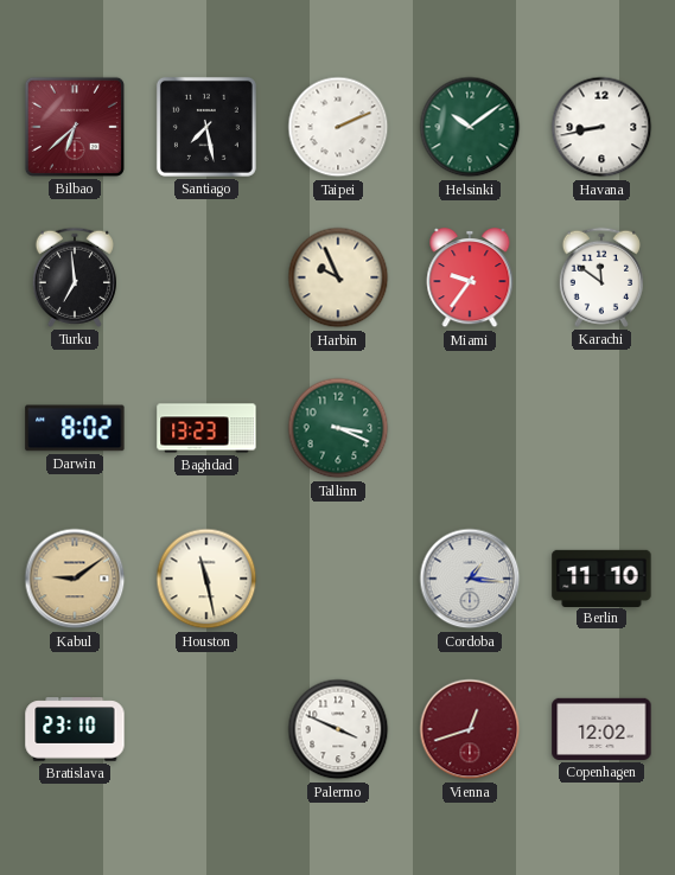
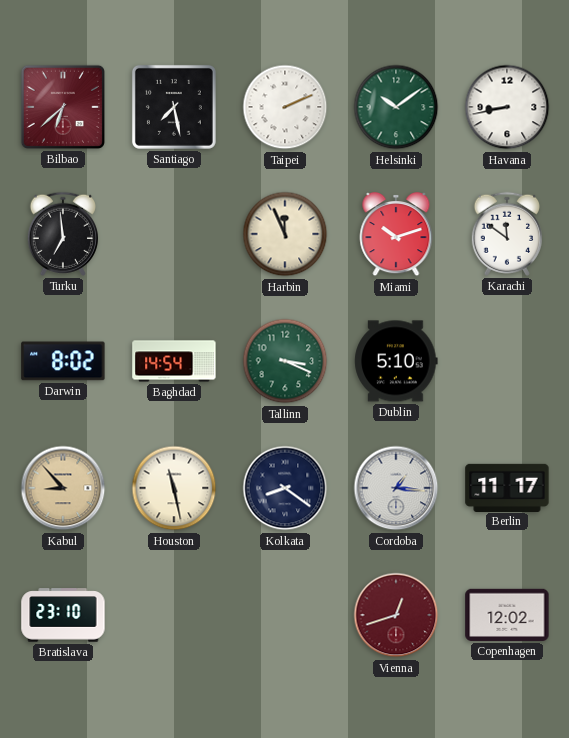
Harbin: 9:56 -> 11:56
Miami: 9:36 -> 10:12
Baghdad: 13:23 -> 14:54
Dublin: none -> 5:10
Kabul: 9:09 -> 8:53
Kolkata: none -> 8:21
Berlin: 11:10 -> 11:17
Palermo: 3:49 -> none
